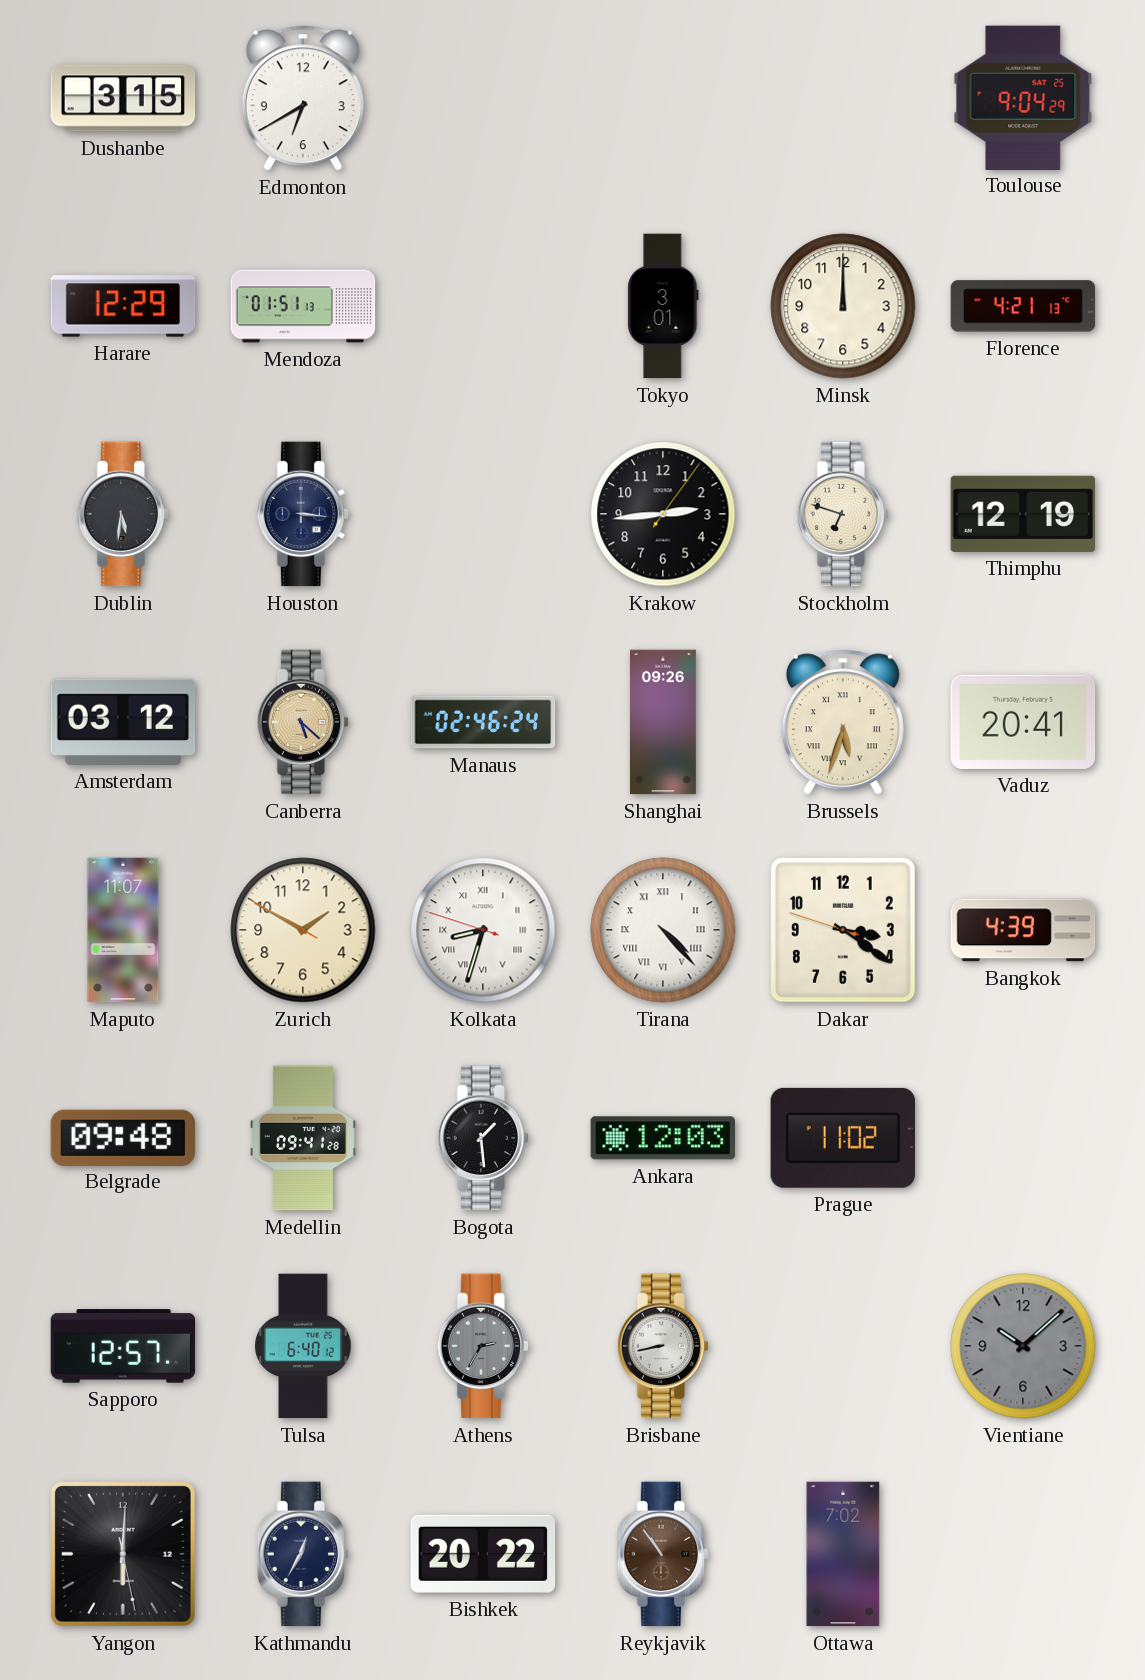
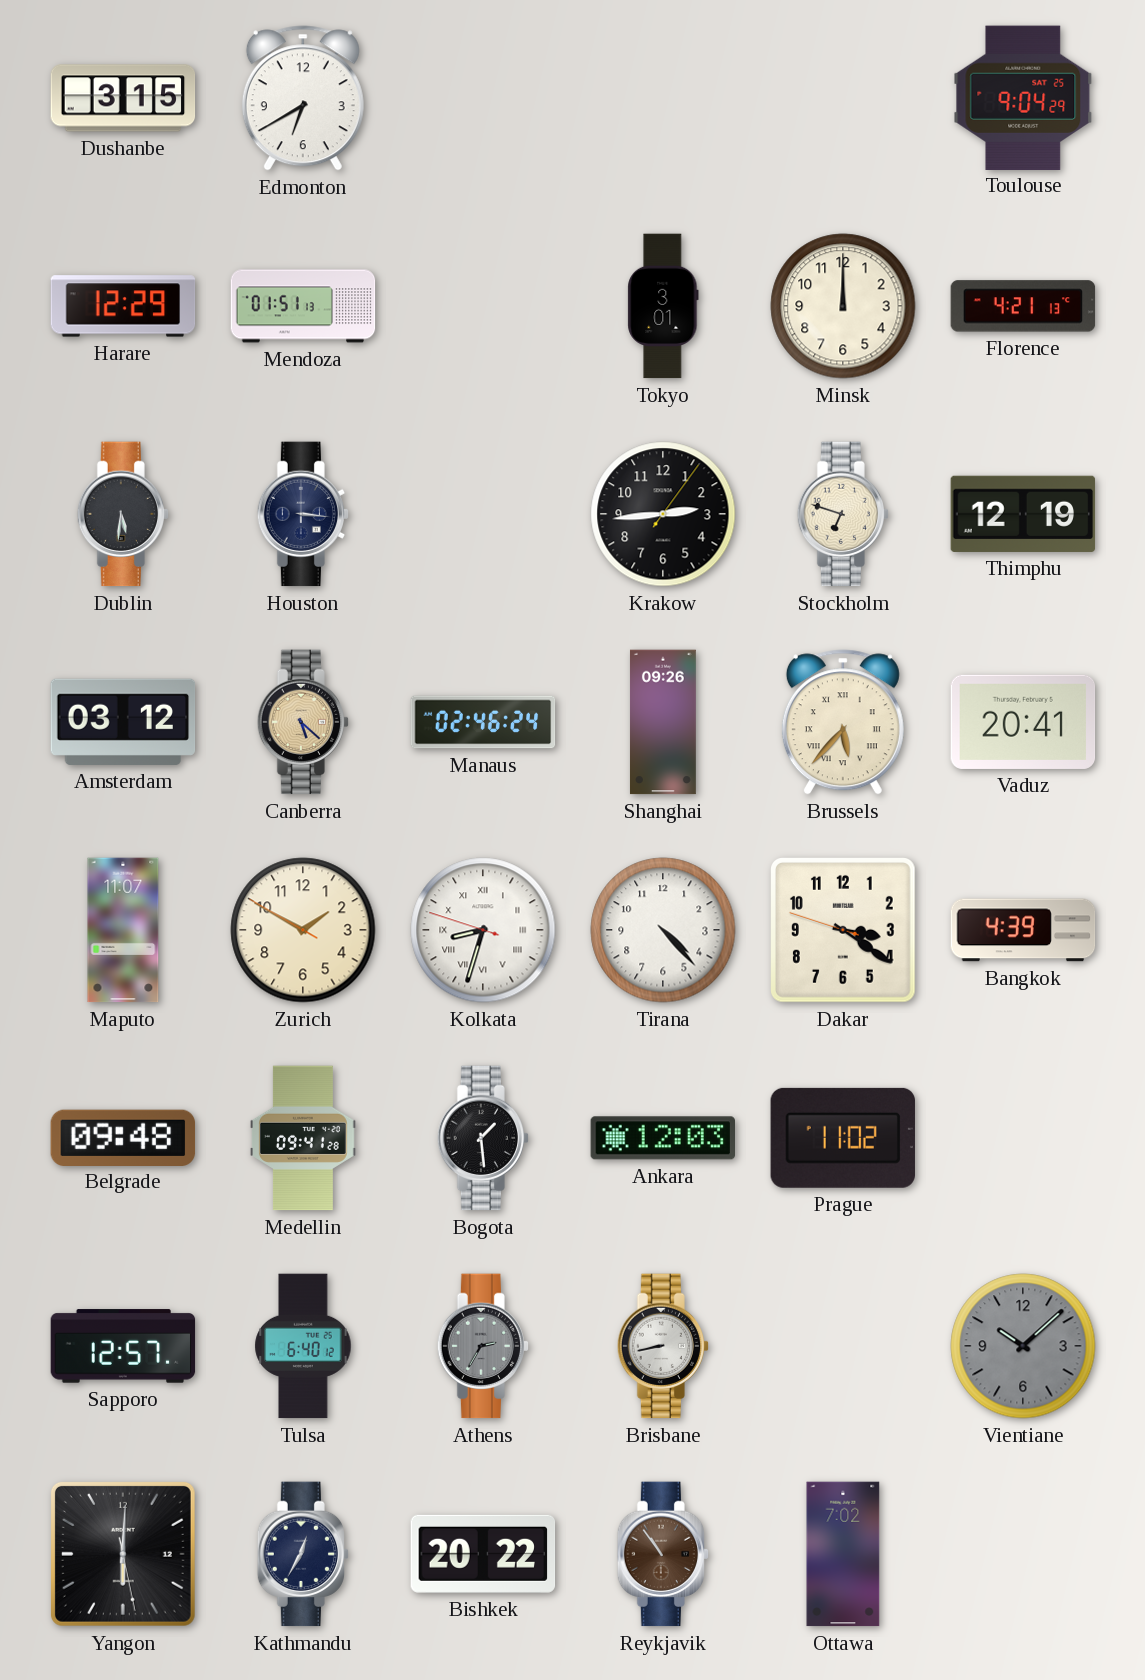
Brussels: 5:33 -> 5:37
Tirana numerals: Roman -> Arabic
